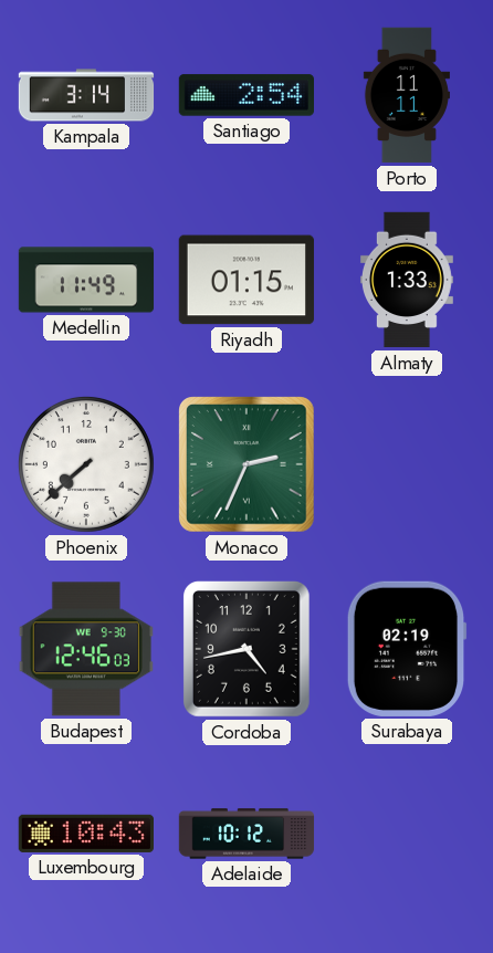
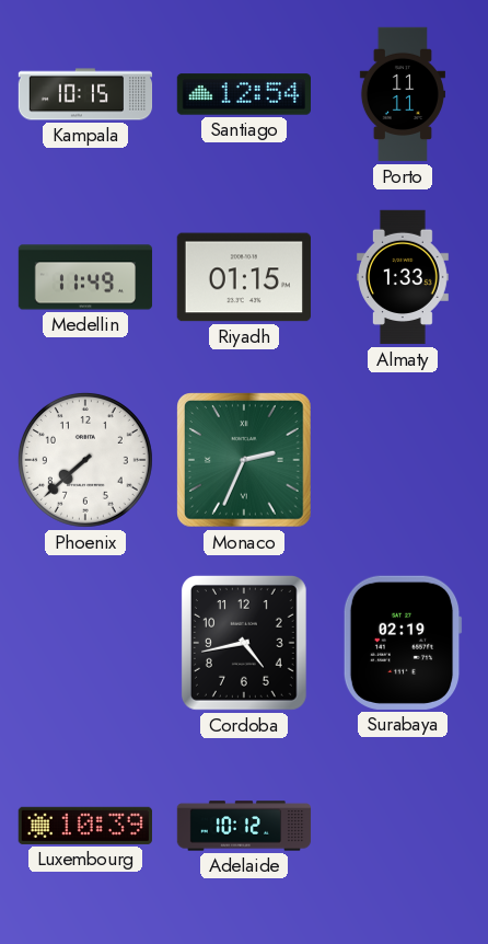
Kampala: 3:14 -> 10:15
Santiago: 2:54 -> 12:54
Budapest: 12:46 -> none
Luxembourg: 10:43 -> 10:39
